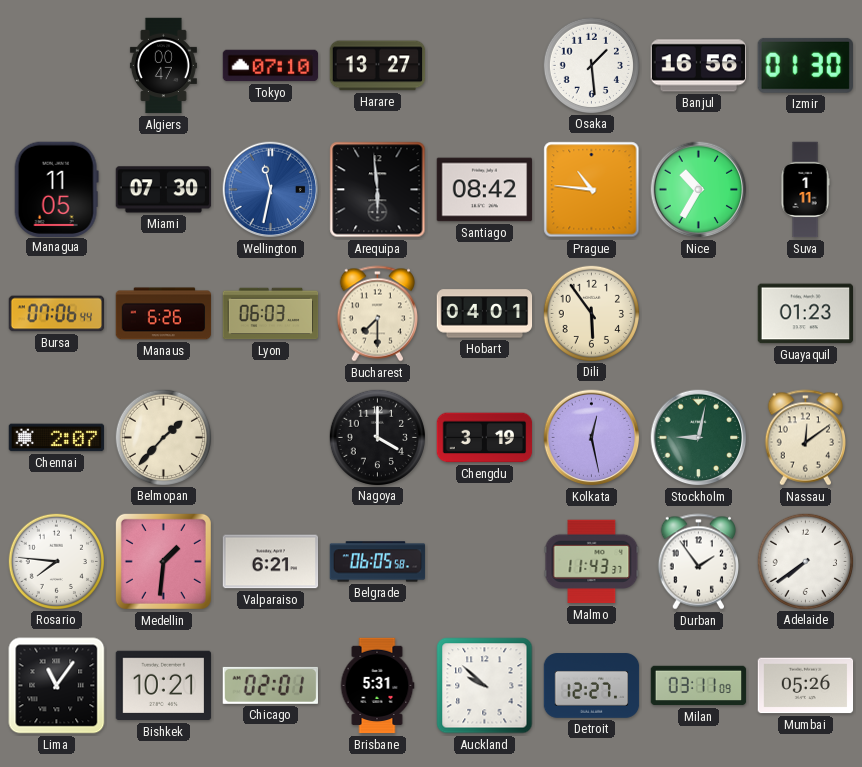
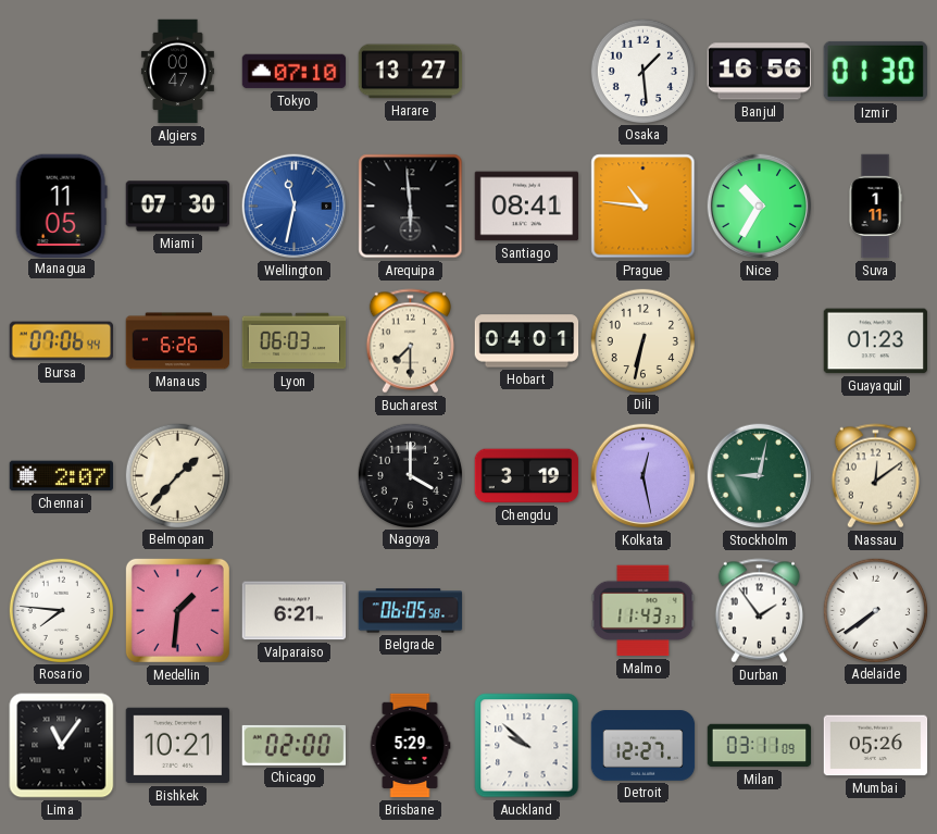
Santiago: 08:42 -> 08:41
Dili: 5:54 -> 6:32
Chicago: 02:01 -> 02:00
Brisbane: 5:31 -> 5:29
